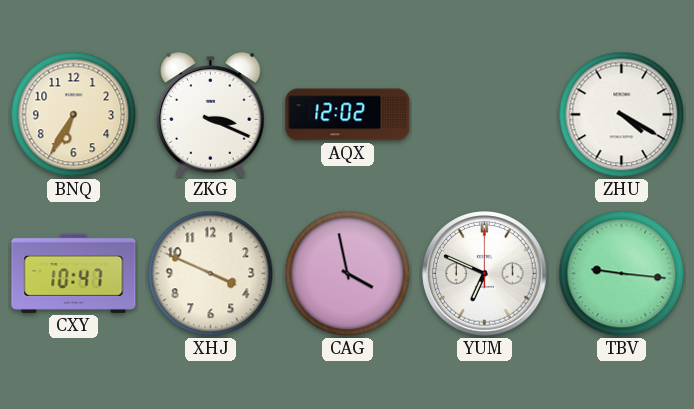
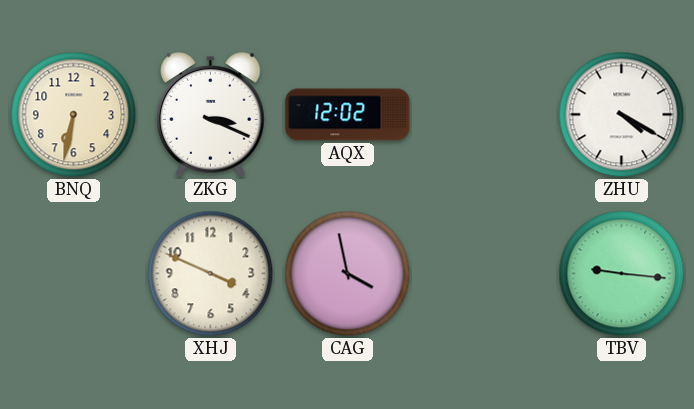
BNQ: 6:35 -> 6:32
CXY: 10:47 -> none
YUM: 6:49 -> none
